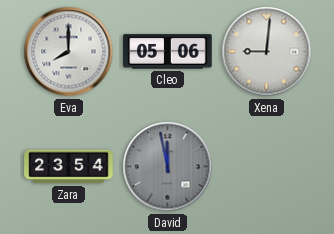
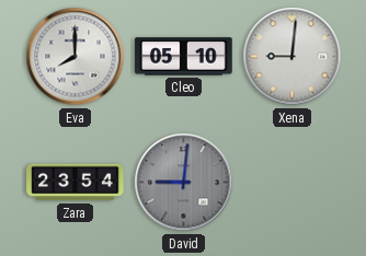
Cleo: 05:06 -> 05:10
David: 11:58 -> 9:01
